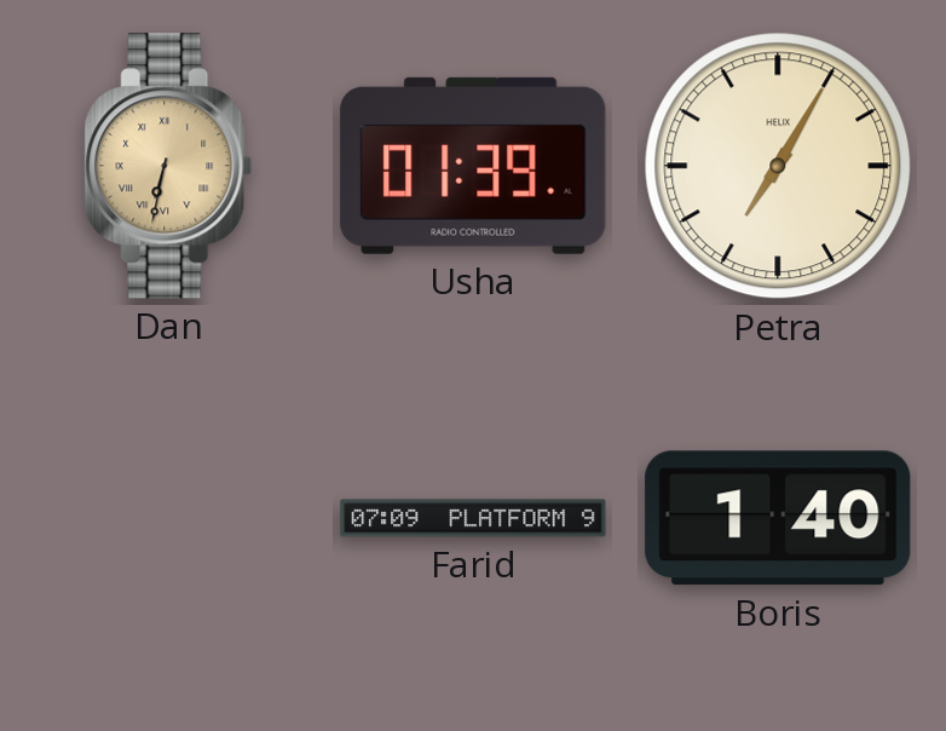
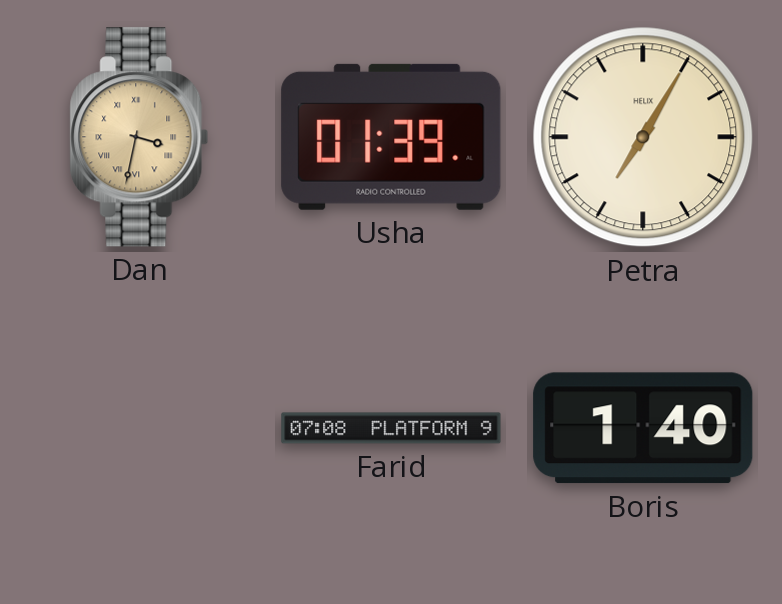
Dan: 6:32 -> 3:32
Farid: 07:09 -> 07:08
